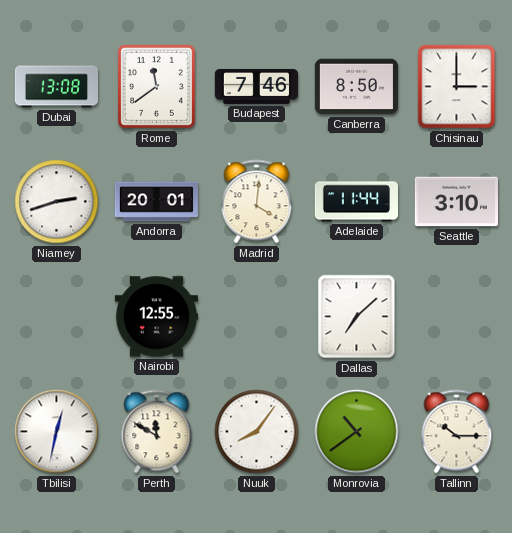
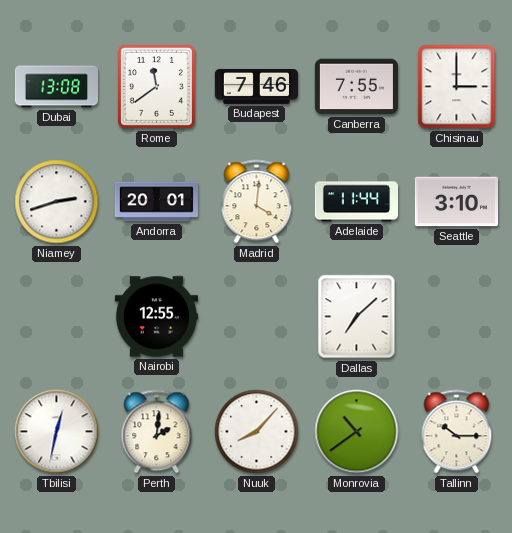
Canberra: 8:50 -> 7:55
Perth: 11:50 -> 2:01
Nuuk: 8:06 -> 8:07
